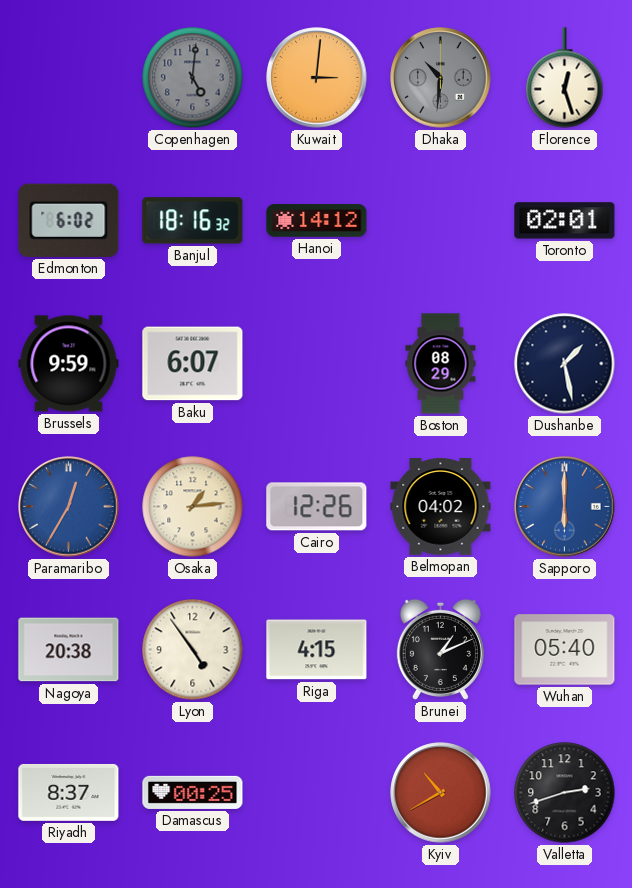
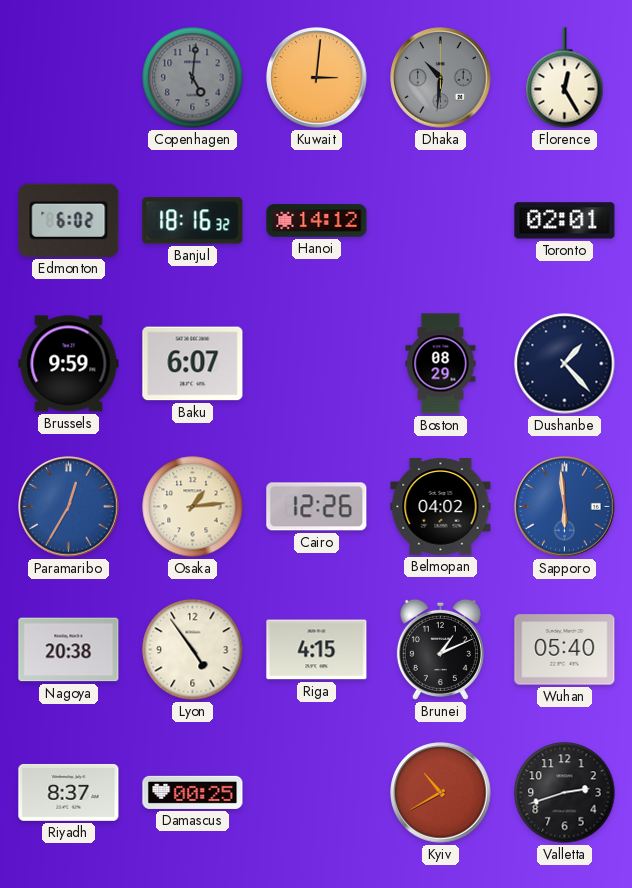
Florence: 12:27 -> 12:25
Dushanbe: 1:28 -> 1:23
Sapporo: 6:00 -> 5:59
